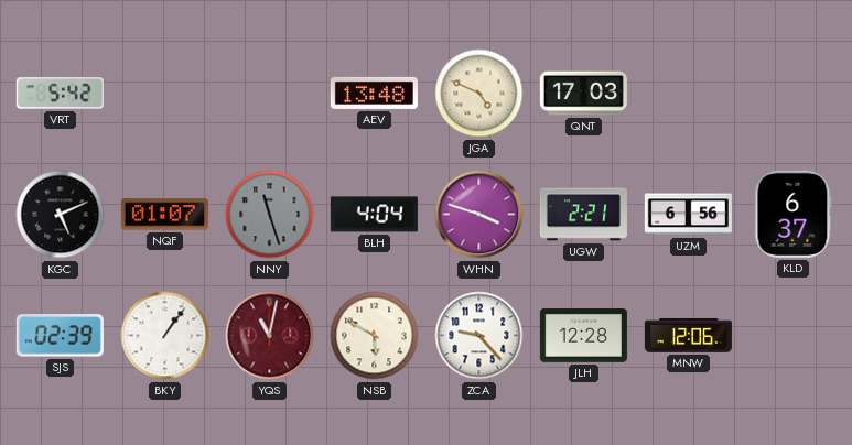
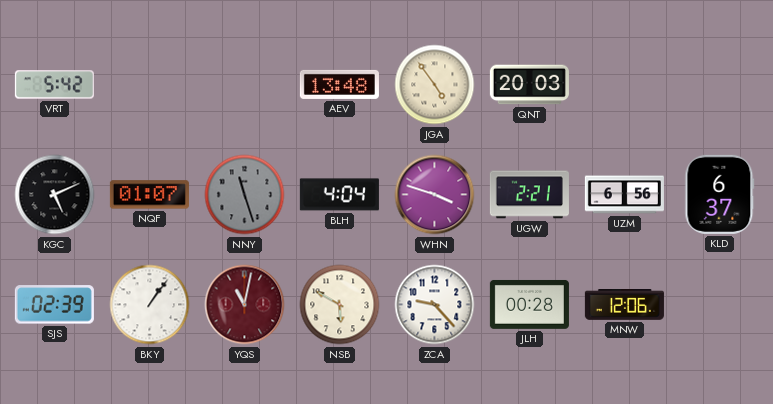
JGA: 4:49 -> 4:54
QNT: 17:03 -> 20:03
JLH: 12:28 -> 00:28
